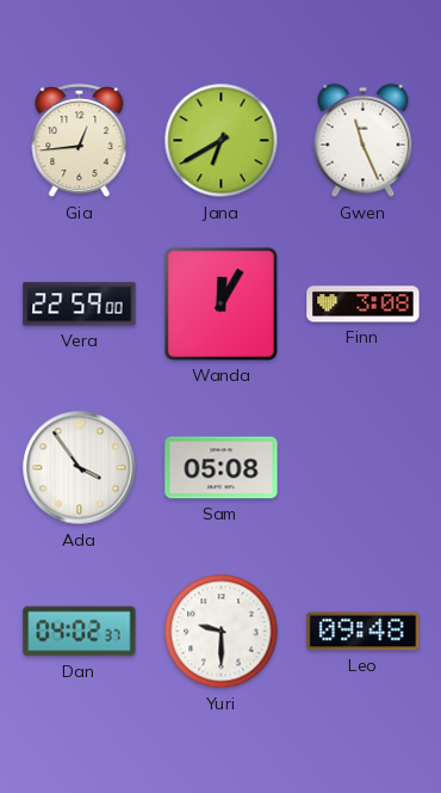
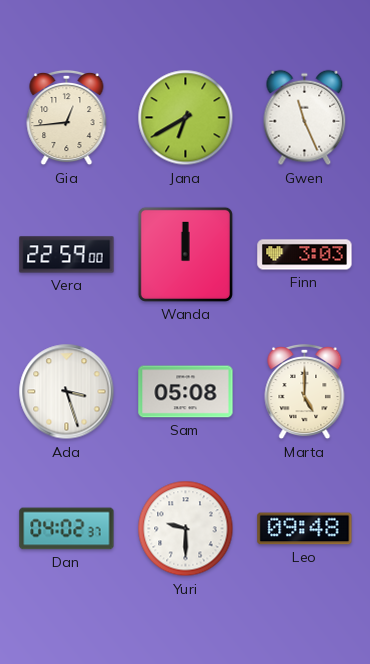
Wanda: 12:05 -> 12:00
Finn: 3:08 -> 3:03
Ada: 3:54 -> 3:27
Marta: none -> 5:00
